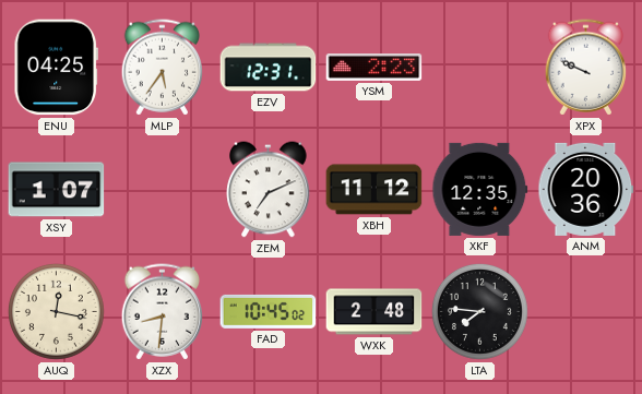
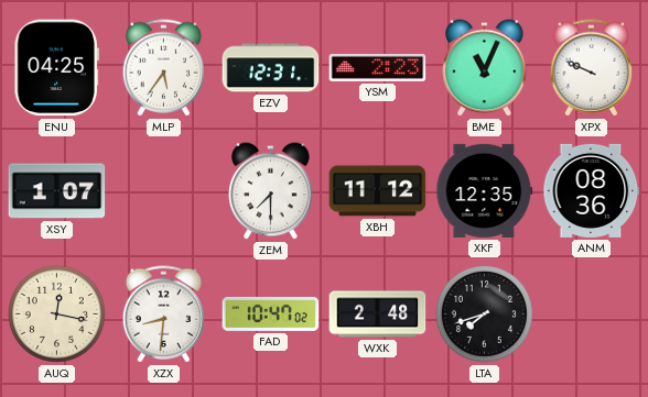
BME: none -> 11:04
ZEM: 7:11 -> 7:30
ANM: 20:36 -> 08:36
FAD: 10:45 -> 10:47
LTA: 7:46 -> 7:42
